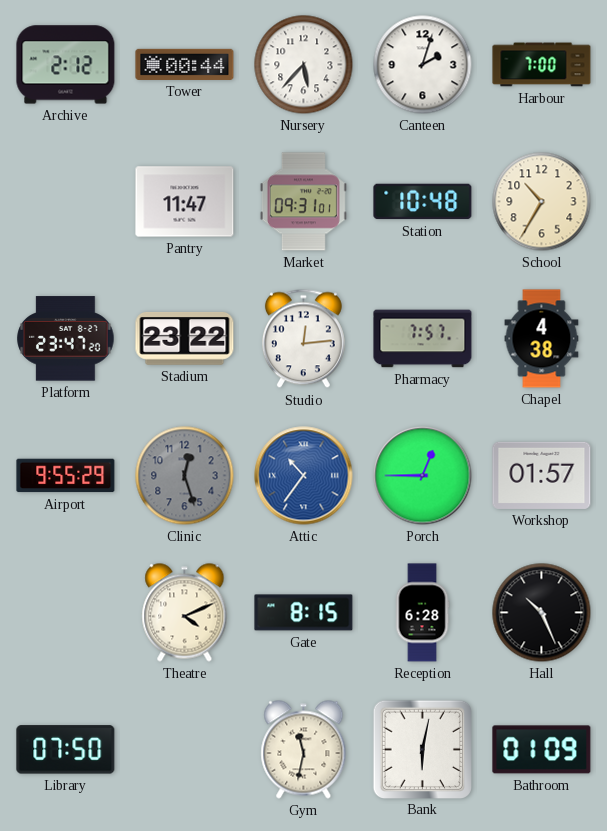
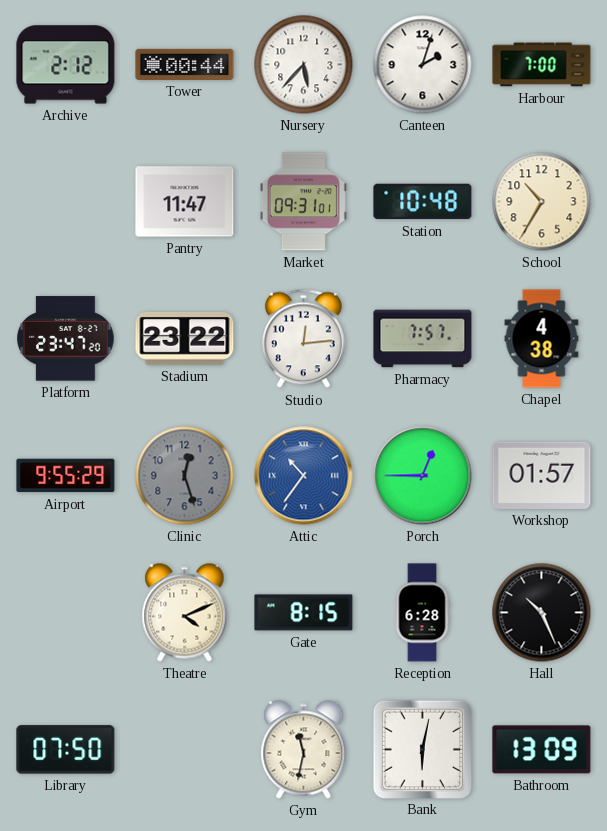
Bathroom: 01:09 -> 13:09
